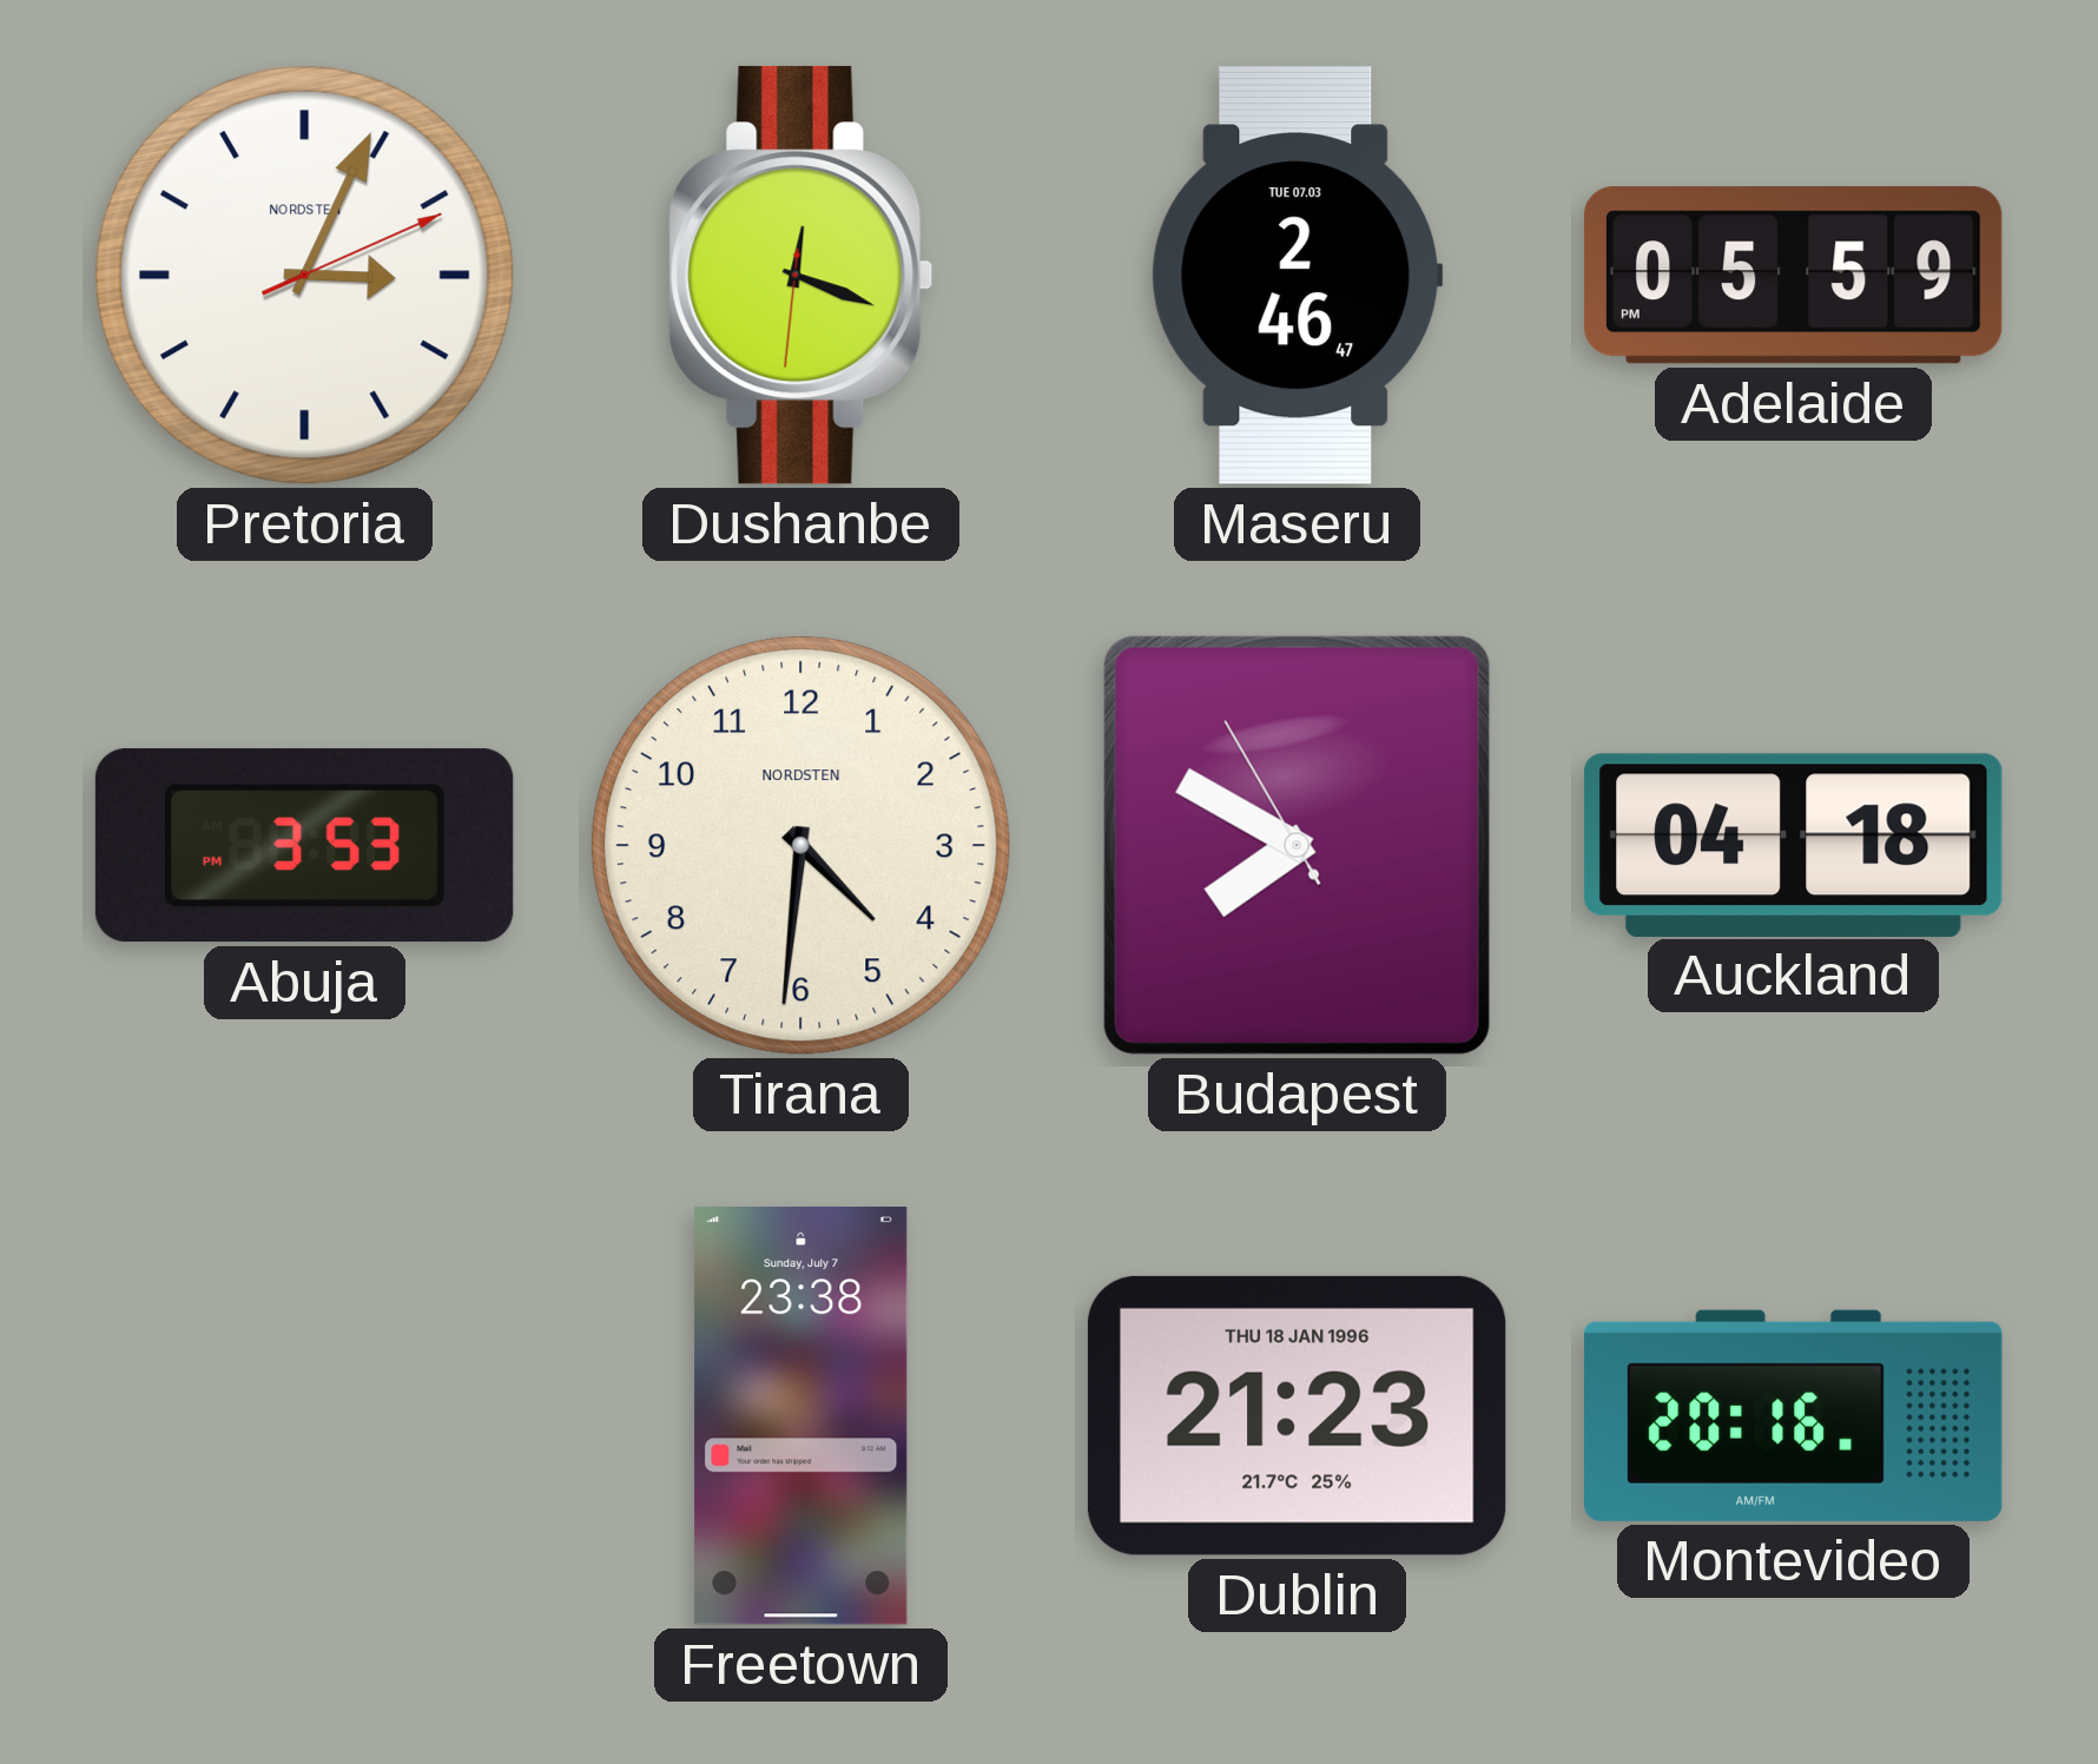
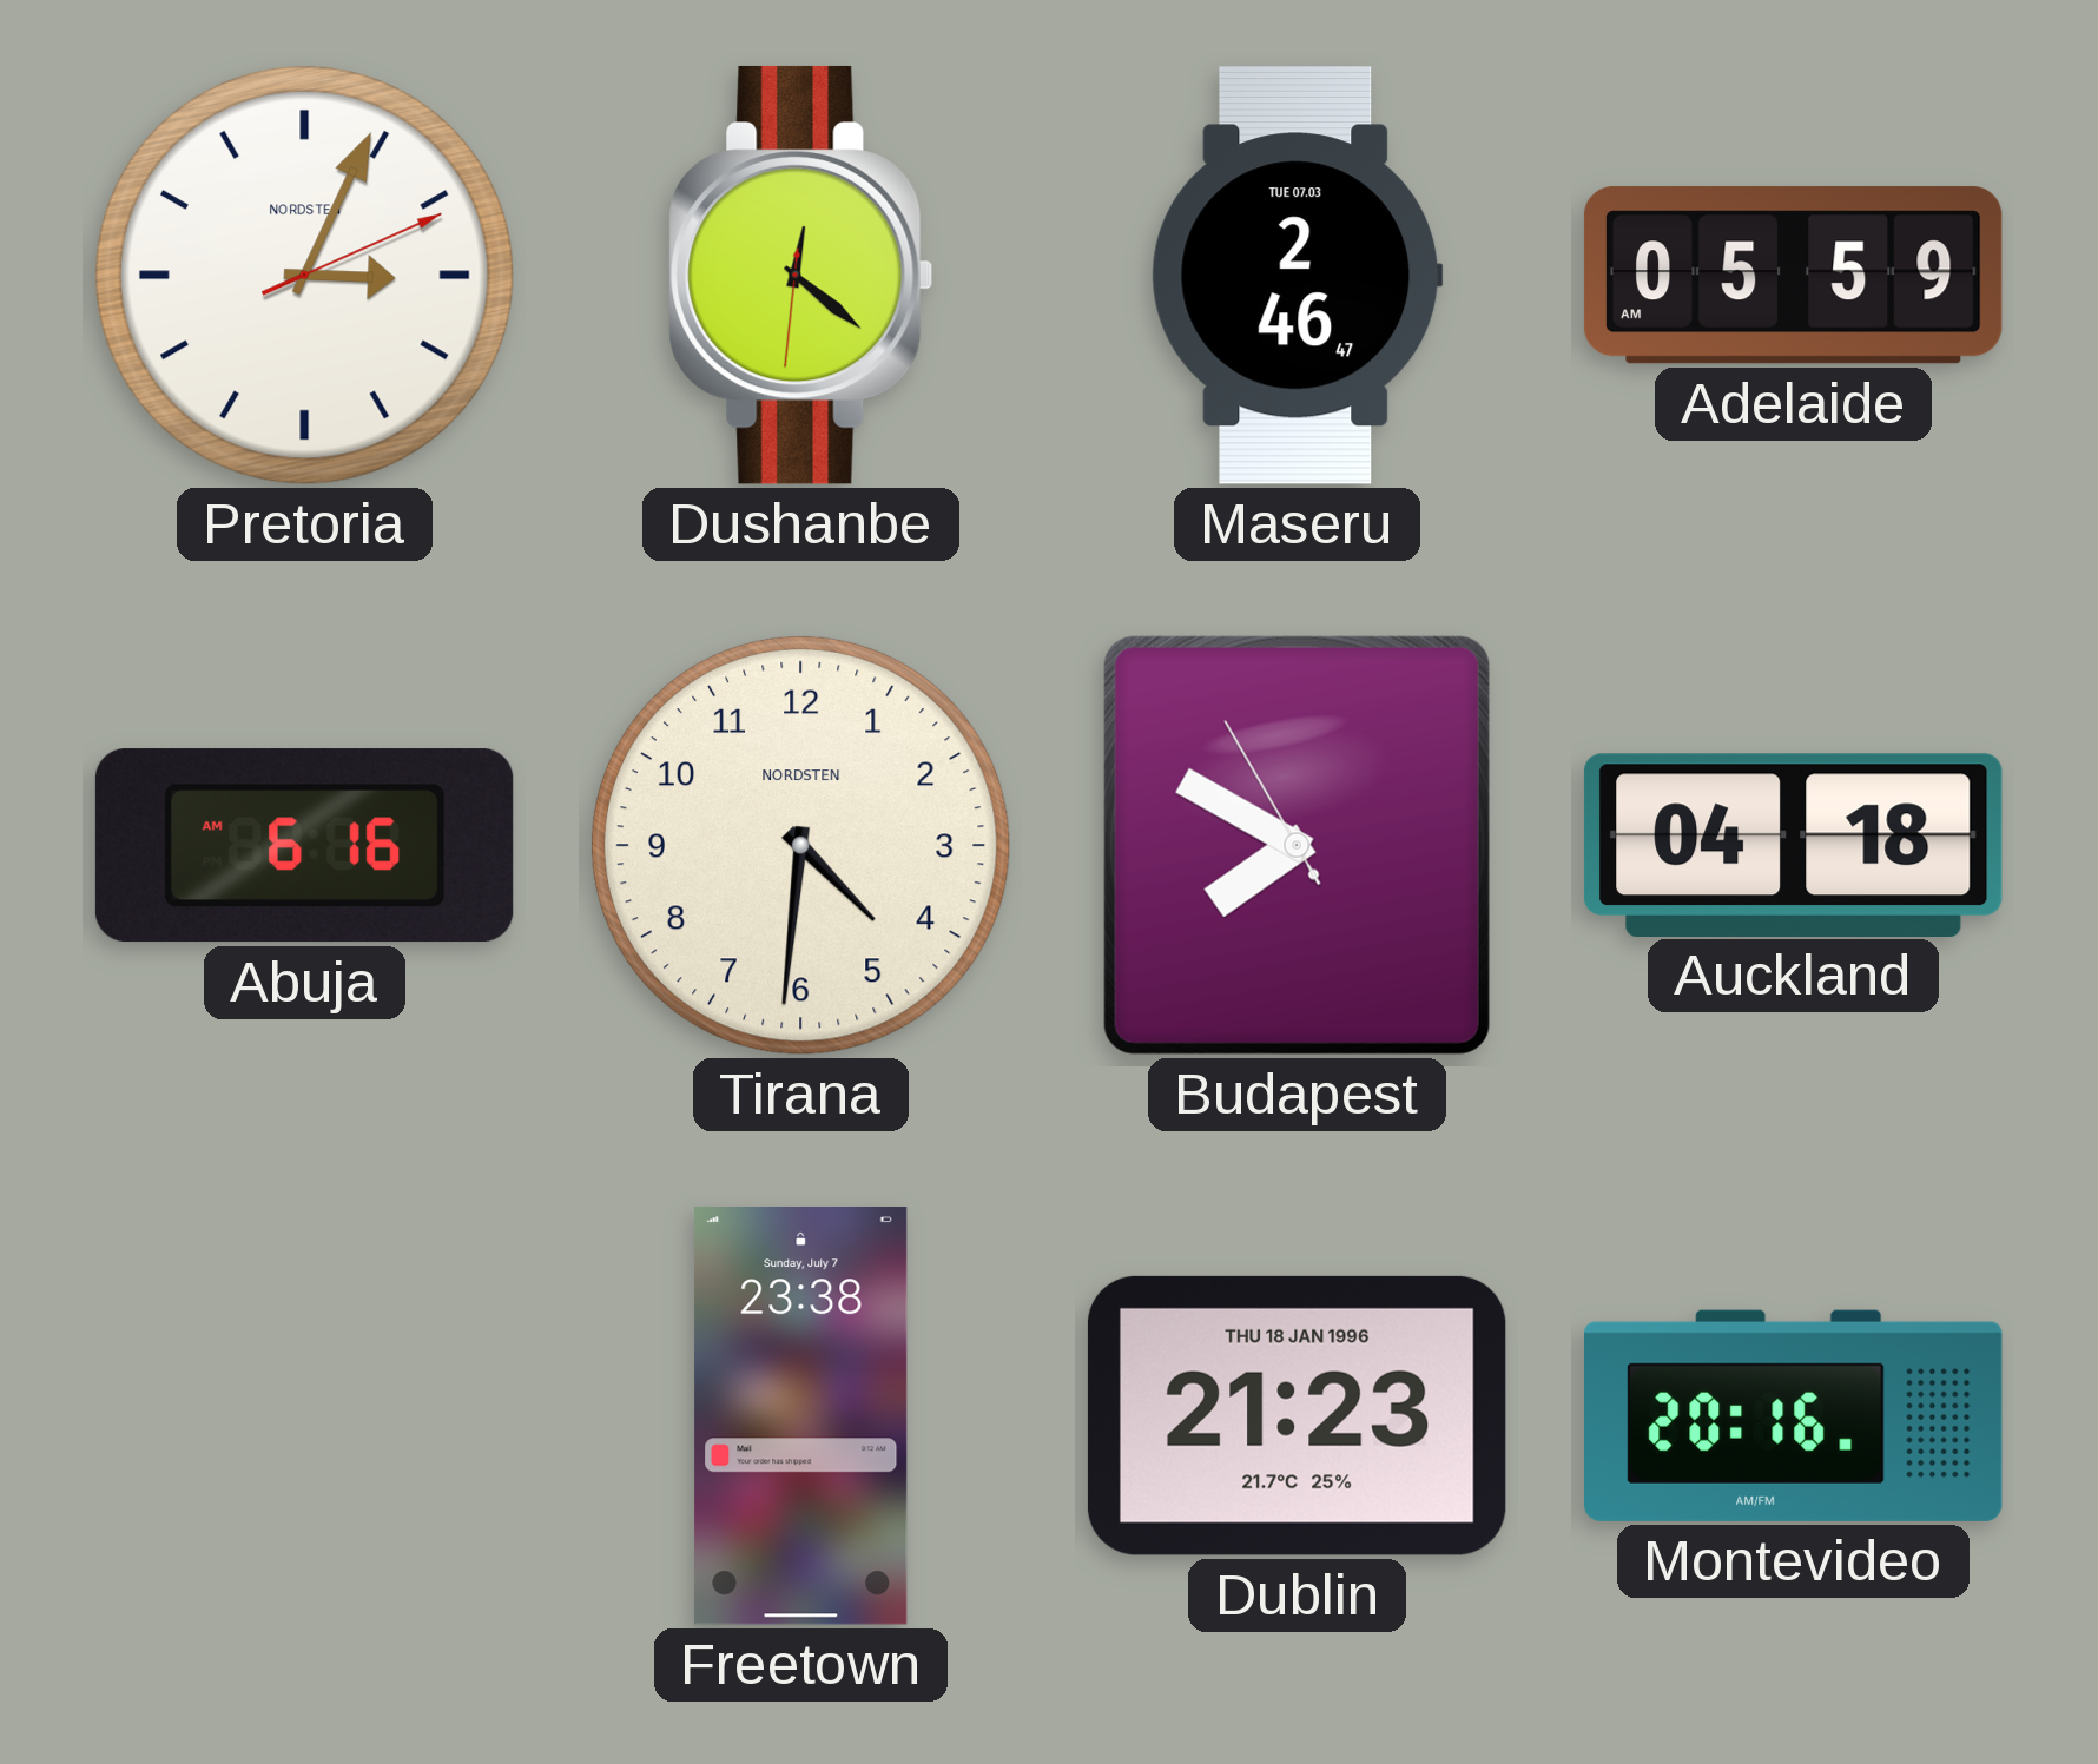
Dushanbe: 12:18 -> 12:21
Adelaide: 05:59 PM -> 05:59 AM
Abuja: 3:53 -> 6:16
